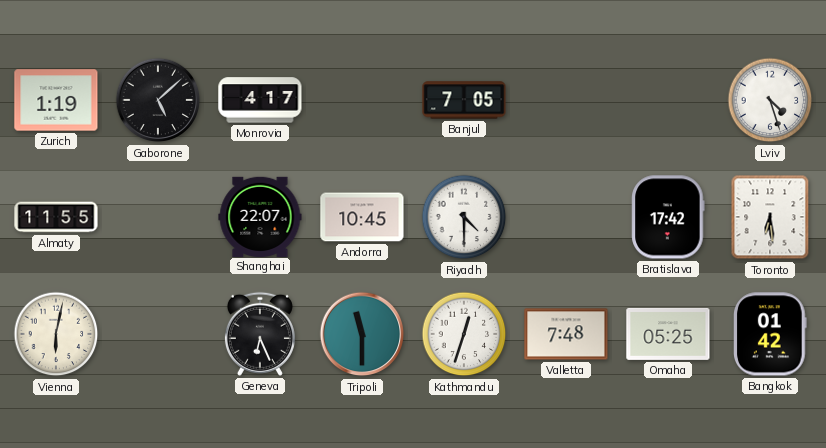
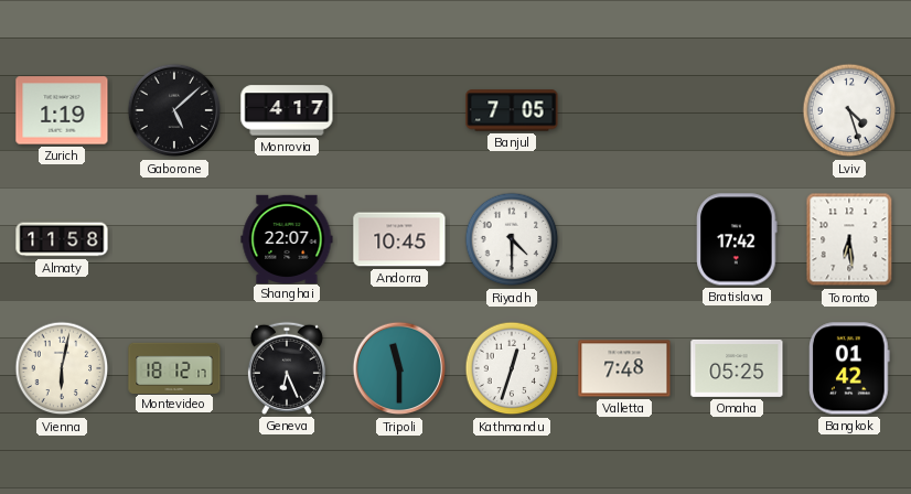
Almaty: 11:55 -> 11:58
Montevideo: none -> 18:12
